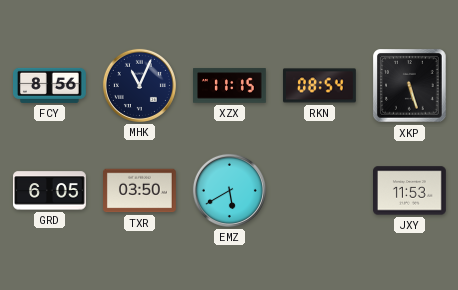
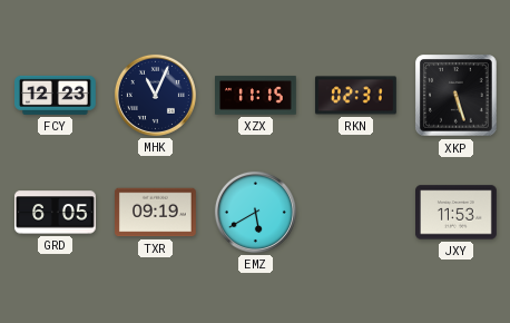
FCY: 8:56 -> 12:23
RKN: 08:54 -> 02:31
TXR: 03:50 -> 09:19
